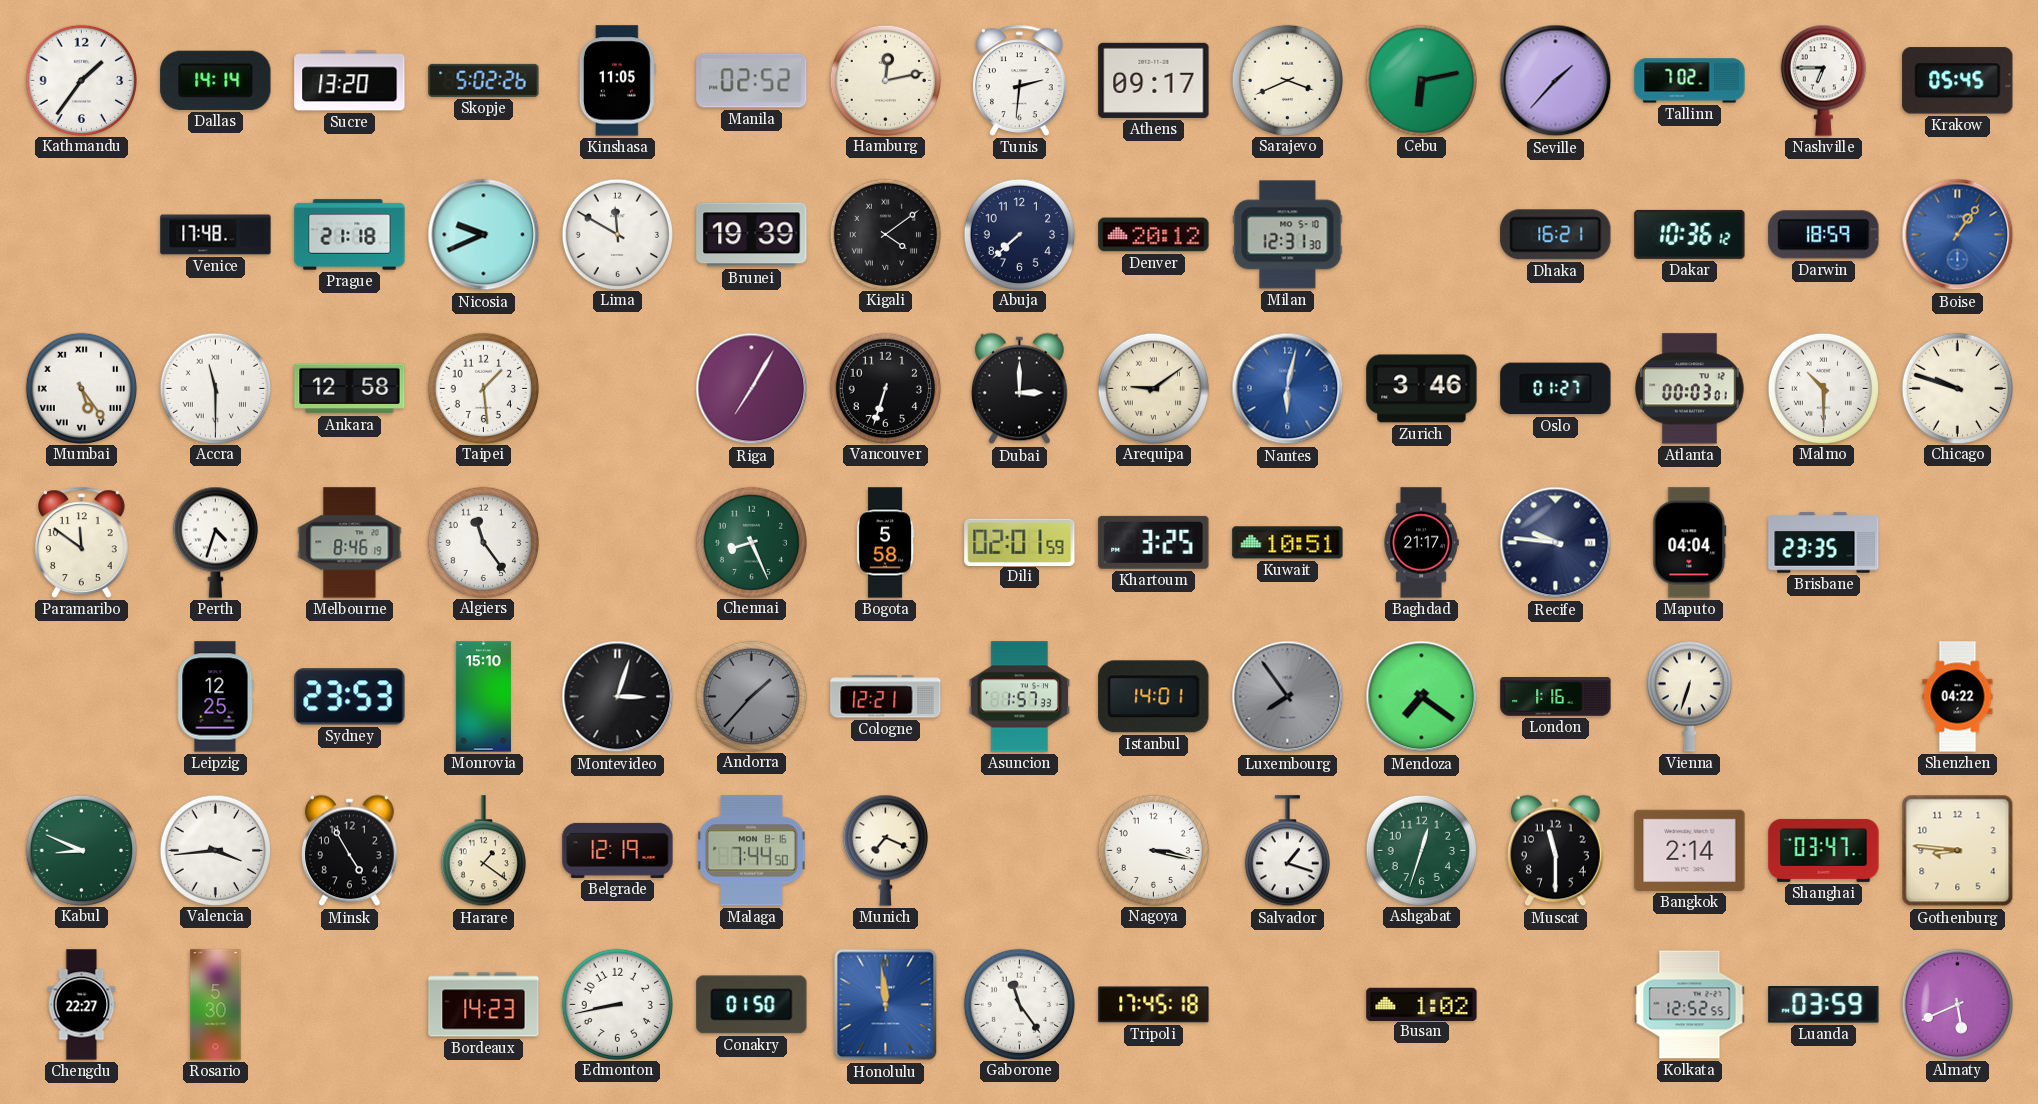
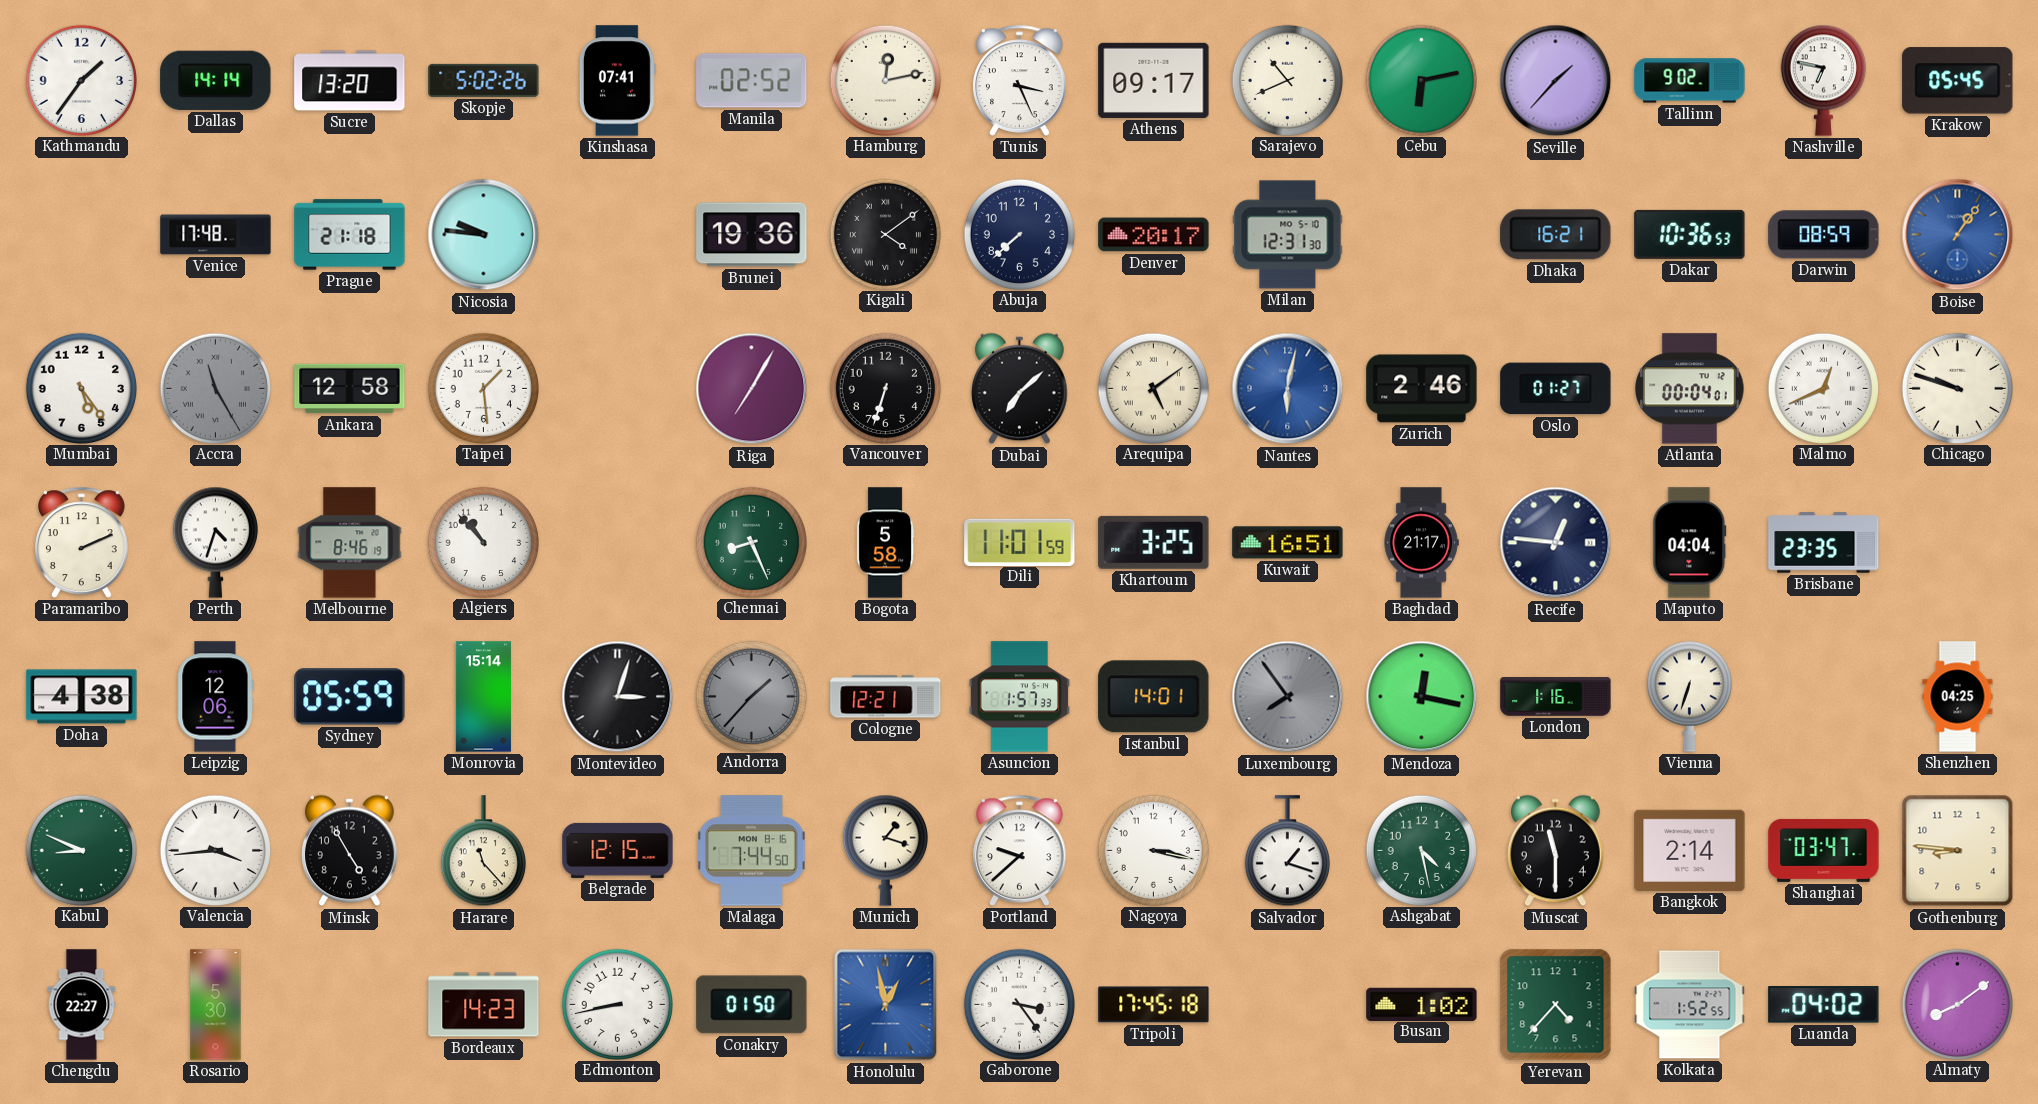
Kinshasa: 11:05 -> 07:41
Tunis: 2:31 -> 3:26
Sarajevo: 3:41 -> 10:41
Tallinn: 7:02 -> 9:02
Nashville: 6:45 -> 6:47
Nicosia: 9:41 -> 9:46
Lima: 11:50 -> none
Brunei: 19:39 -> 19:36
Denver: 20:12 -> 20:17
Dakar: 10:36:12 -> 10:36:53
Darwin: 18:59 -> 08:59
Mumbai numerals: Roman -> Arabic
Accra: 11:30 -> 11:25
Accra dial: white -> grey
Dubai: 3:00 -> 7:08
Arequipa: 9:09 -> 5:09
Zurich: 3:46 -> 2:46
Atlanta: 00:03 -> 00:04
Malmo: 10:30 -> 12:41
Paramaribo: 11:51 -> 2:11
Algiers: 11:24 -> 10:53
Dili: 02:01 -> 11:01
Kuwait: 10:51 -> 16:51
Recife: 9:46 -> 12:46
Doha: none -> 4:38
Leipzig: 12:25 -> 12:06
Sydney: 23:53 -> 05:59
Monrovia: 15:10 -> 15:14
Mendoza: 7:21 -> 12:17
Shenzhen: 04:22 -> 04:25
Harare: 1:21 -> 11:23
Belgrade: 12:19 -> 12:15
Munich: 7:19 -> 1:18
Portland: none -> 9:38
Ashgabat: 12:33 -> 4:28
Honolulu: 11:59 -> 12:58
Gaborone: 11:24 -> 3:24
Yerevan: none -> 4:37
Kolkata: 12:52 -> 1:52
Luanda: 03:59 -> 04:02
Almaty: 5:41 -> 8:09
